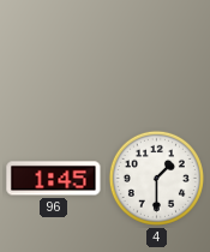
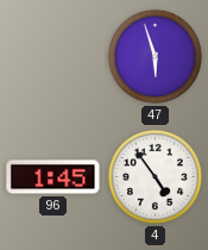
47: none -> 5:57
4: 1:30 -> 4:54
